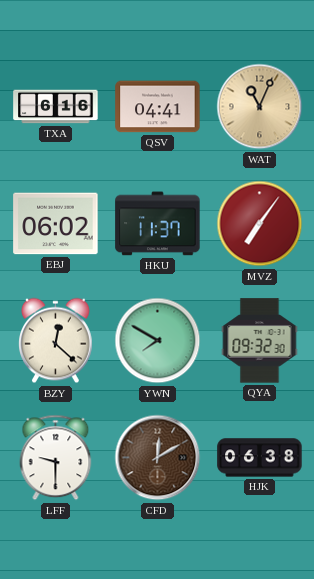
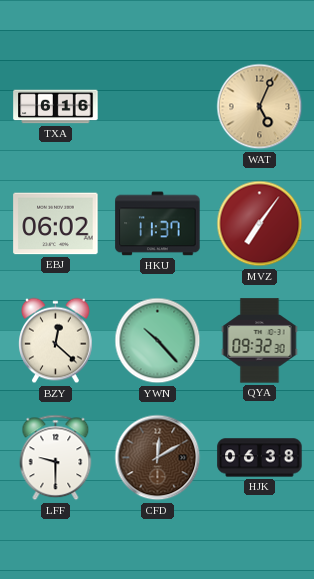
QSV: 04:41 -> none
WAT: 11:04 -> 5:04
YWN: 7:50 -> 10:23
